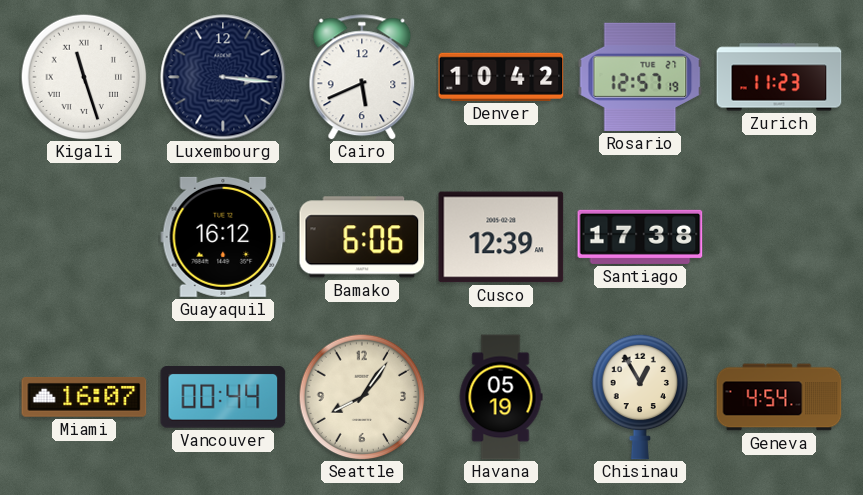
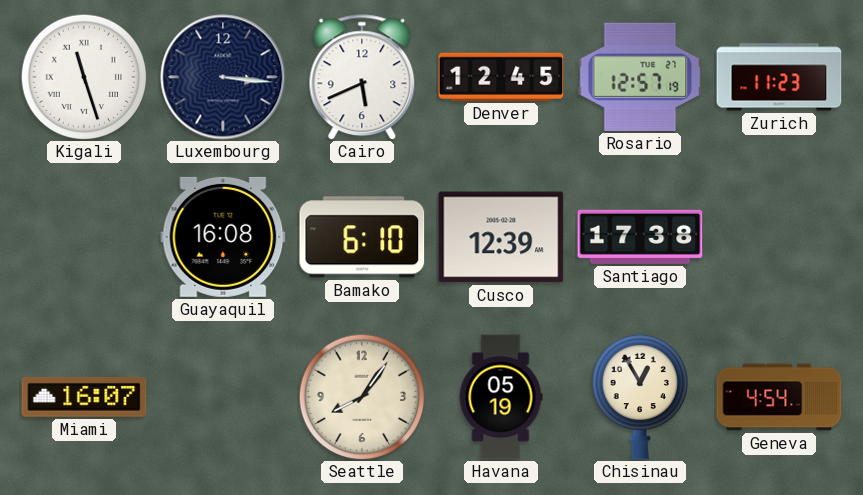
Denver: 10:42 -> 12:45
Guayaquil: 16:12 -> 16:08
Bamako: 6:06 -> 6:10
Vancouver: 00:44 -> none
